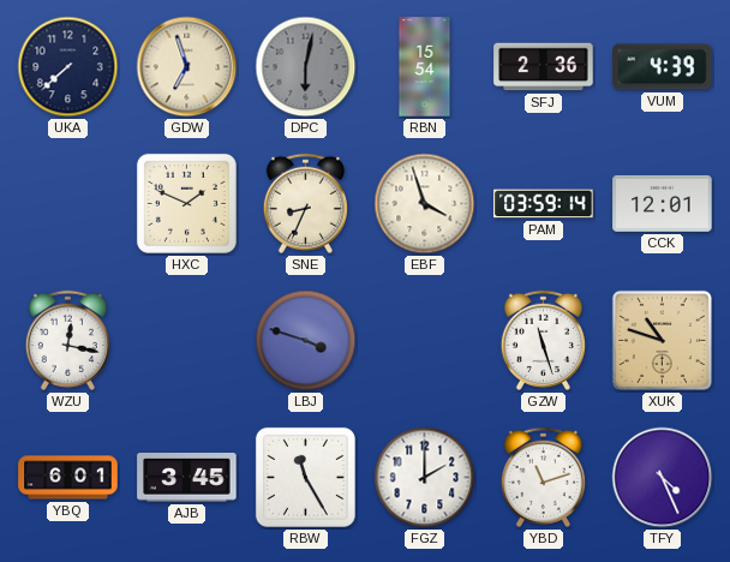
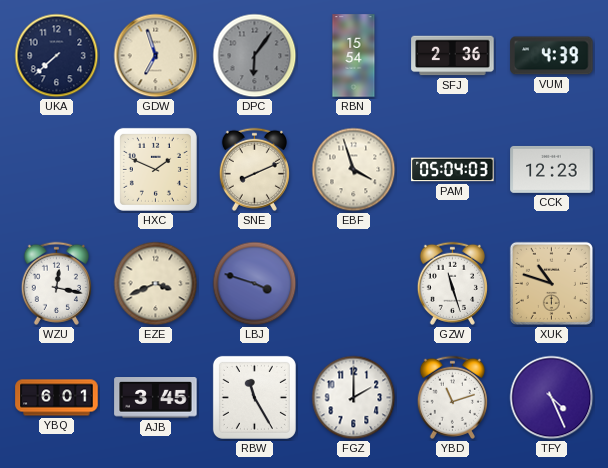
DPC: 6:02 -> 6:06
SNE: 8:34 -> 8:11
PAM: 03:59 -> 05:04
CCK: 12:01 -> 12:23
EZE: none -> 3:41
